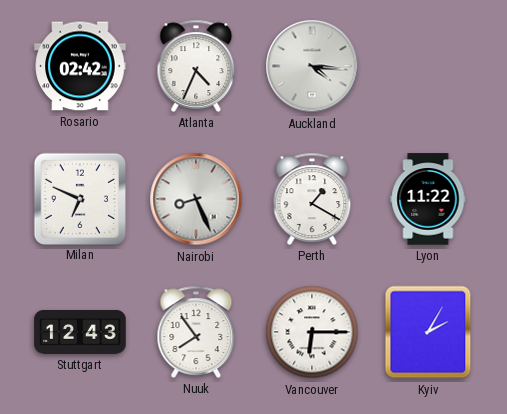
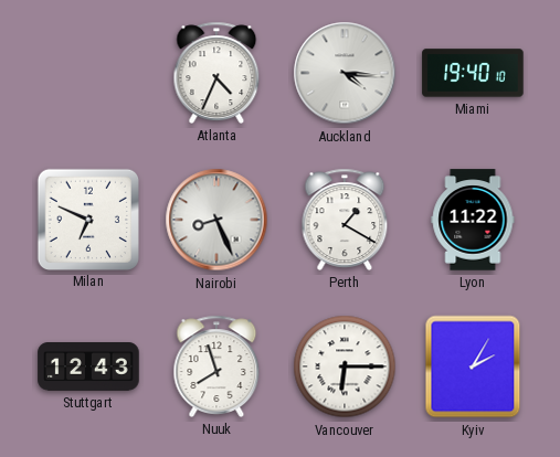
Rosario: 02:42 -> none
Miami: none -> 19:40
Nuuk: 7:54 -> 7:57
